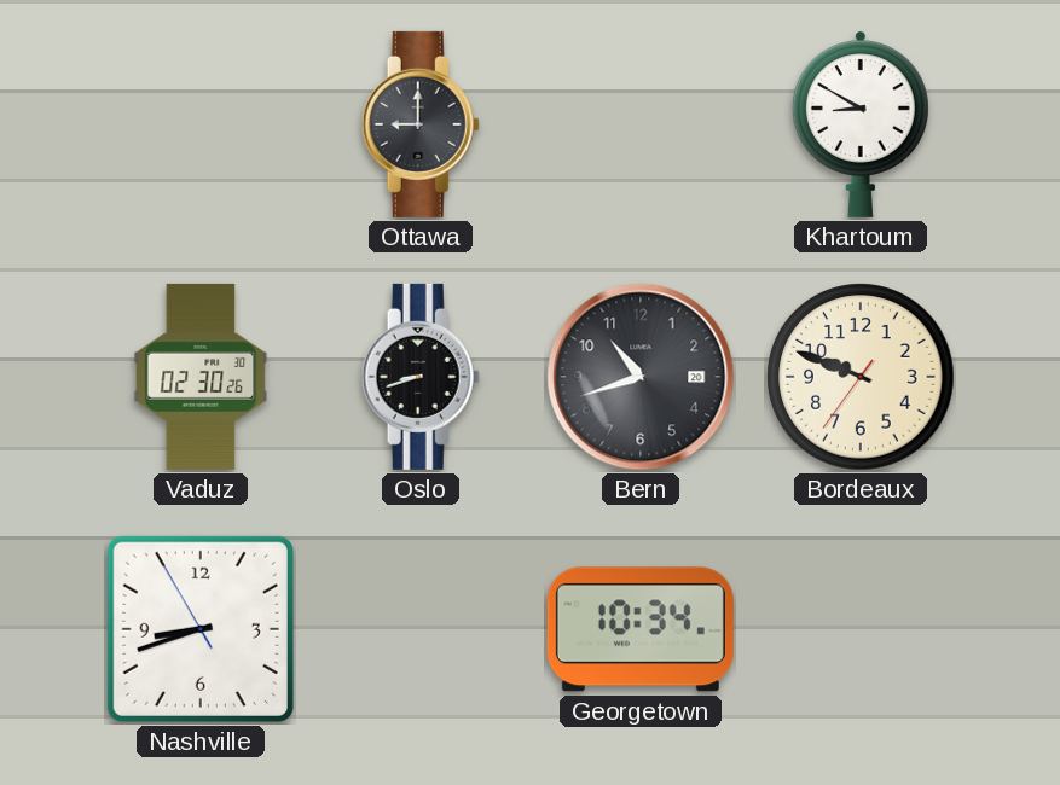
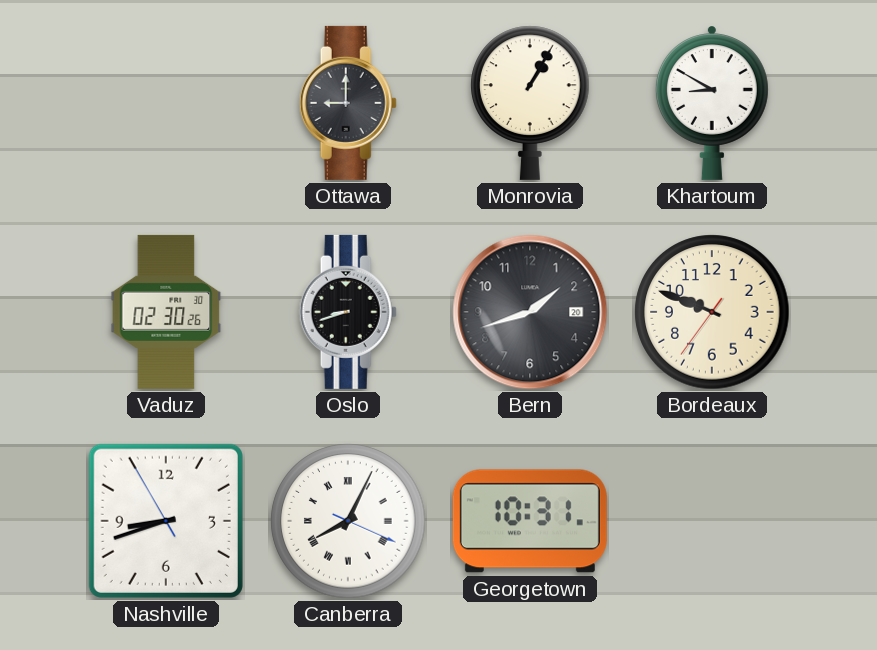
Monrovia: none -> 1:05
Bern: 10:42 -> 1:42
Canberra: none -> 8:04
Georgetown: 10:34 -> 10:31
